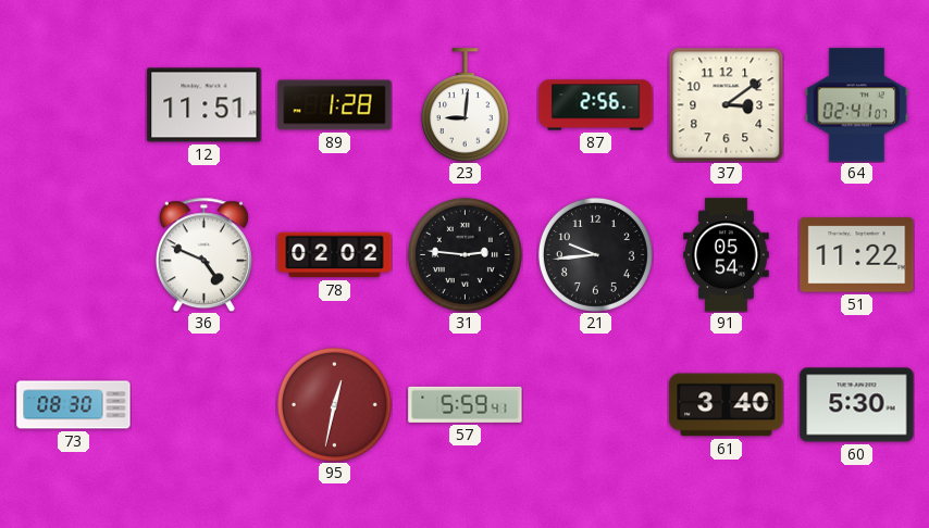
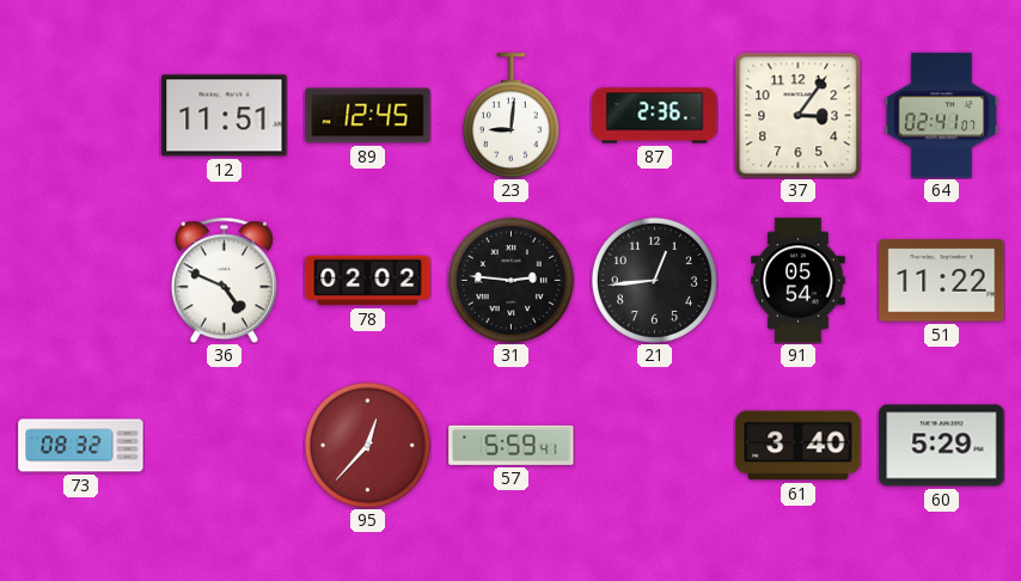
89: 1:28 -> 12:45
87: 2:56 -> 2:36
37: 3:09 -> 3:06
21: 9:44 -> 12:44
73: 08:30 -> 08:32
95: 12:32 -> 12:37
60: 5:30 -> 5:29
